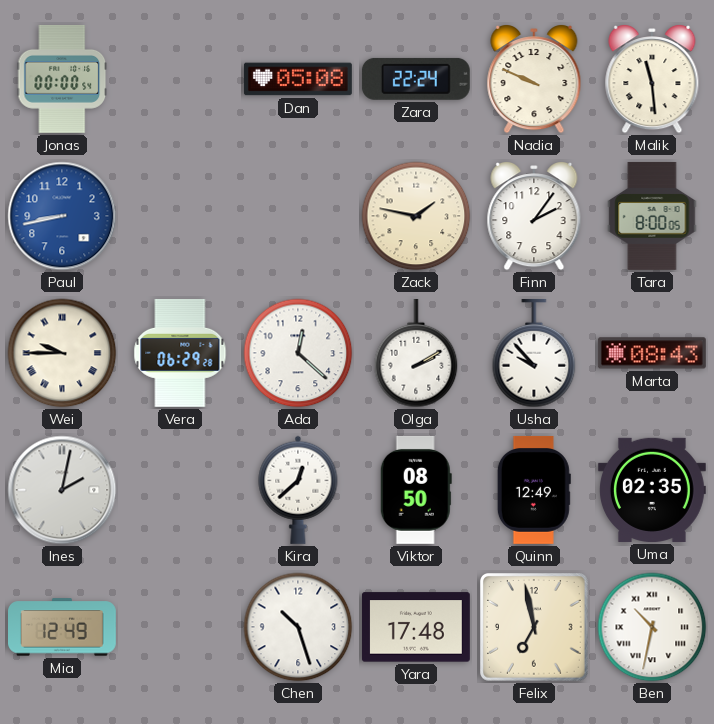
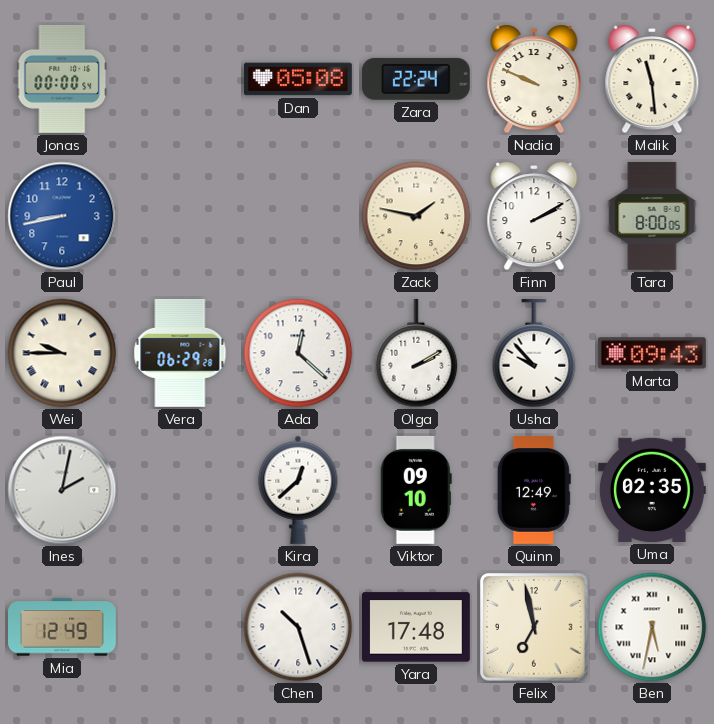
Finn: 2:06 -> 2:10
Marta: 08:43 -> 09:43
Viktor: 08:50 -> 09:10
Ben: 10:32 -> 5:32
